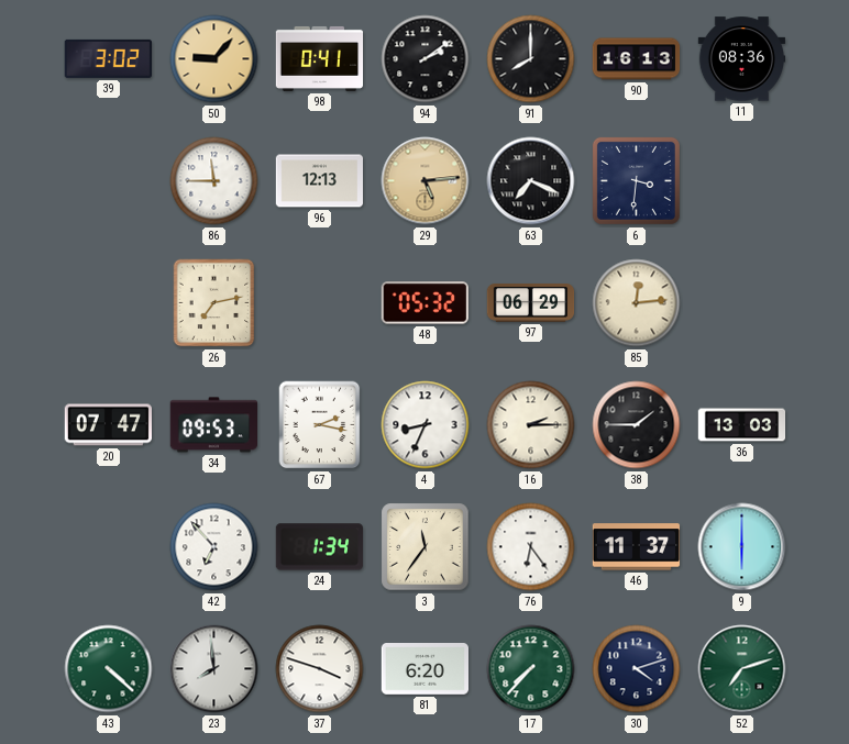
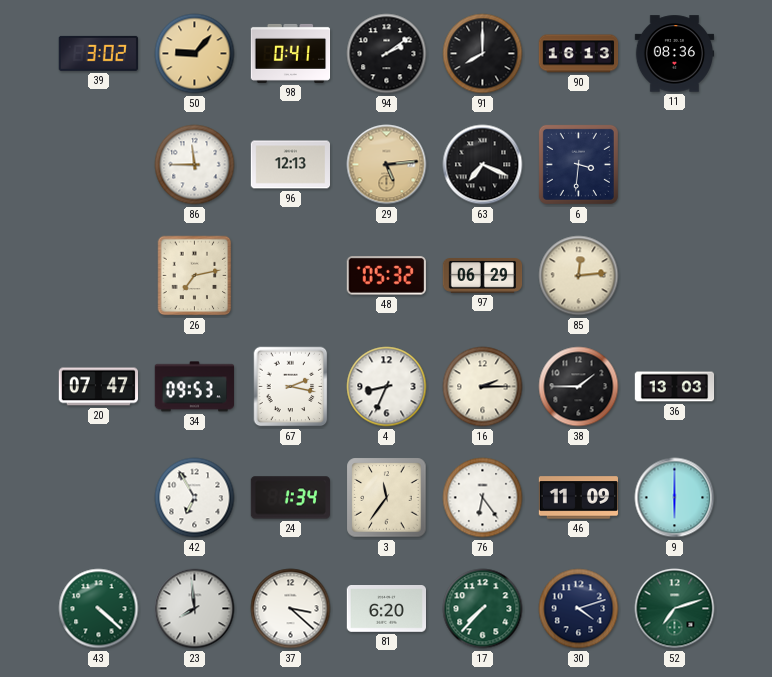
42: 6:53 -> 6:55
46: 11:37 -> 11:09
37: 3:48 -> 3:22
